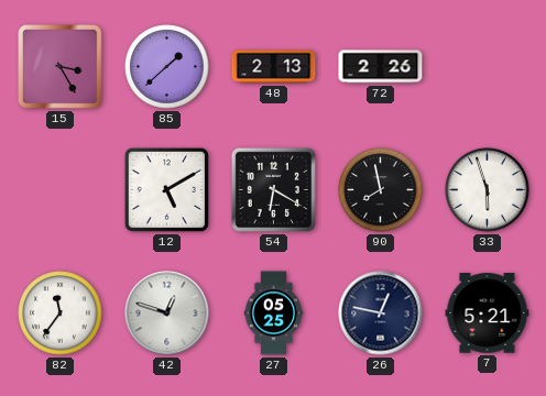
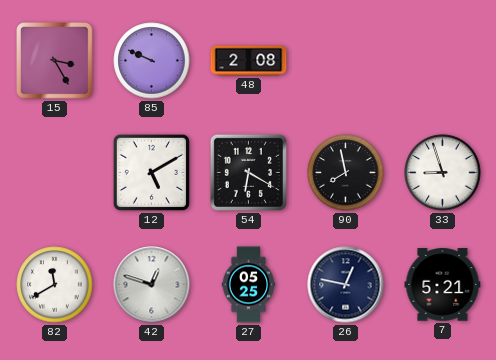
85: 1:38 -> 9:49
48: 2:13 -> 2:08
72: 2:26 -> none
33: 5:57 -> 8:57
82: 11:36 -> 11:40
